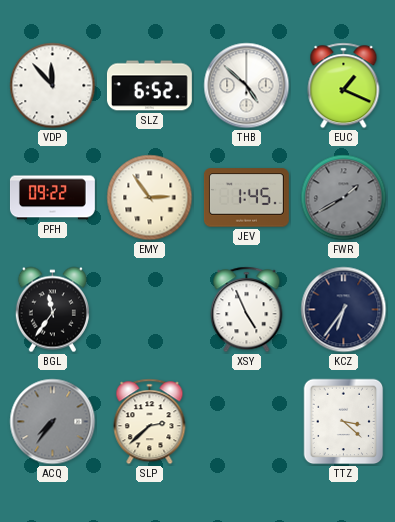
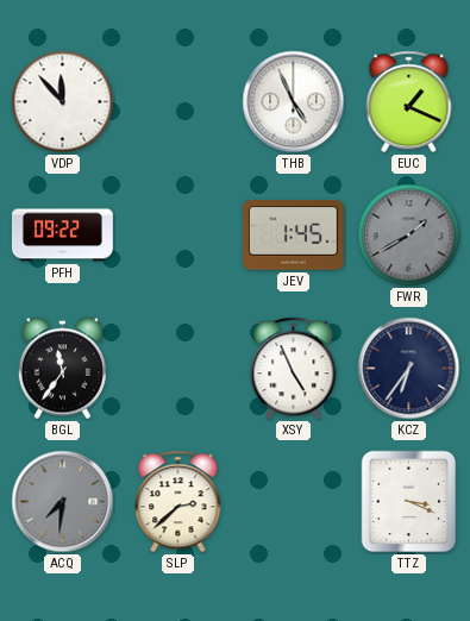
SLZ: 6:52 -> none
THB: 4:52 -> 4:56
EMY: 2:54 -> none
ACQ: 7:36 -> 7:31
TTZ: 3:22 -> 3:19
